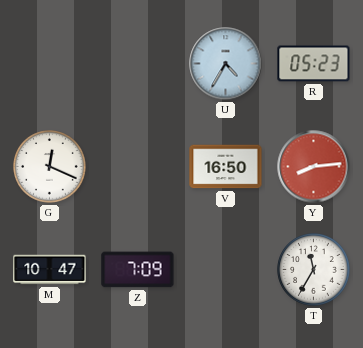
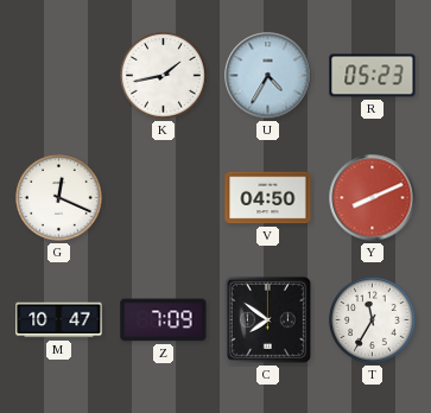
K: none -> 1:43
V: 16:50 -> 04:50
Y: 8:14 -> 8:11
C: none -> 7:51
